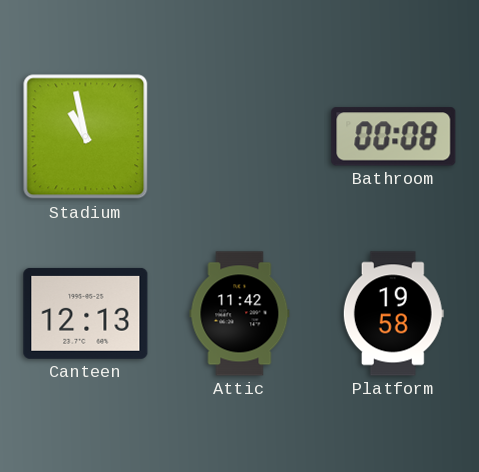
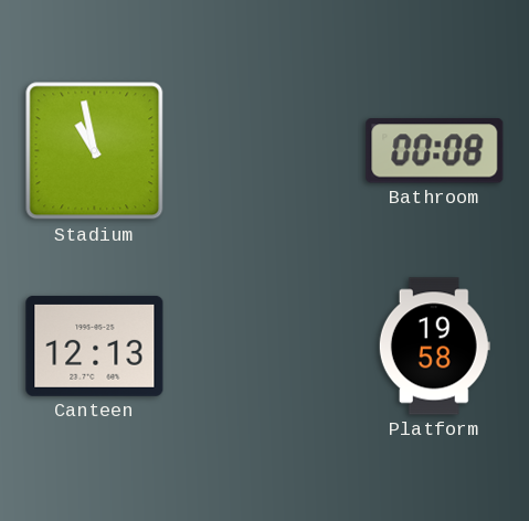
Attic: 11:42 -> none
